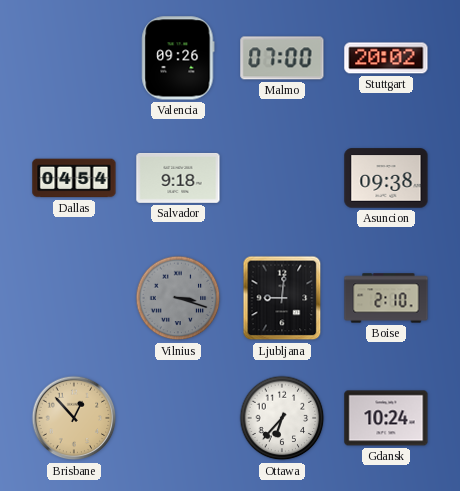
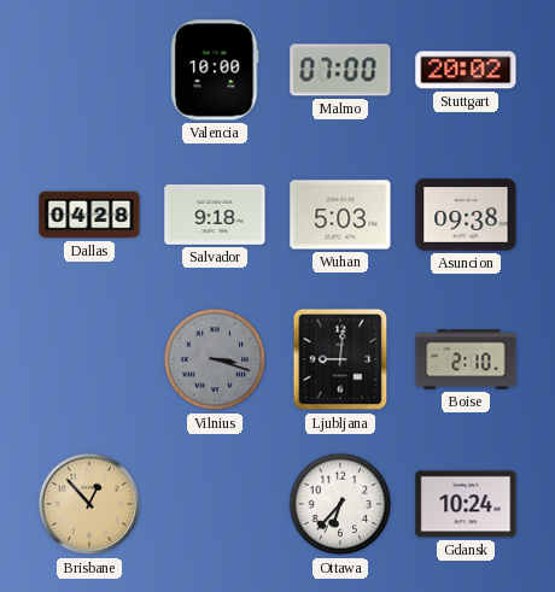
Valencia: 09:26 -> 10:00
Dallas: 04:54 -> 04:28
Wuhan: none -> 5:03
